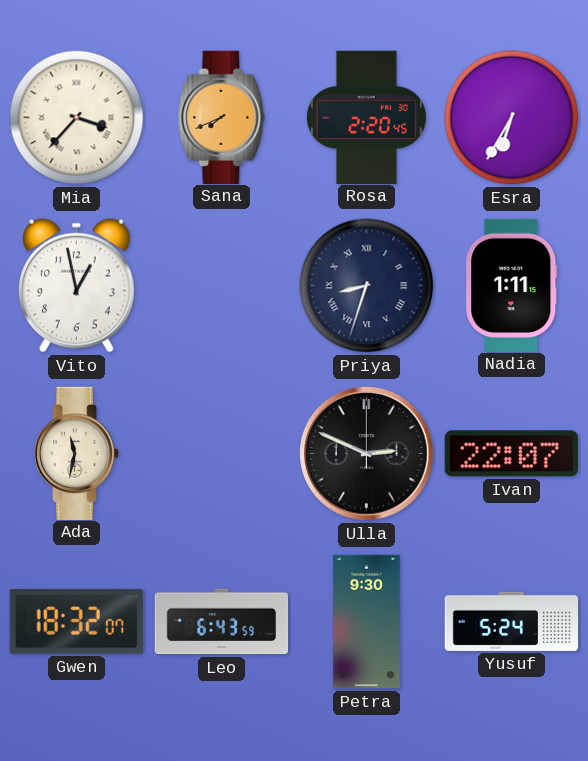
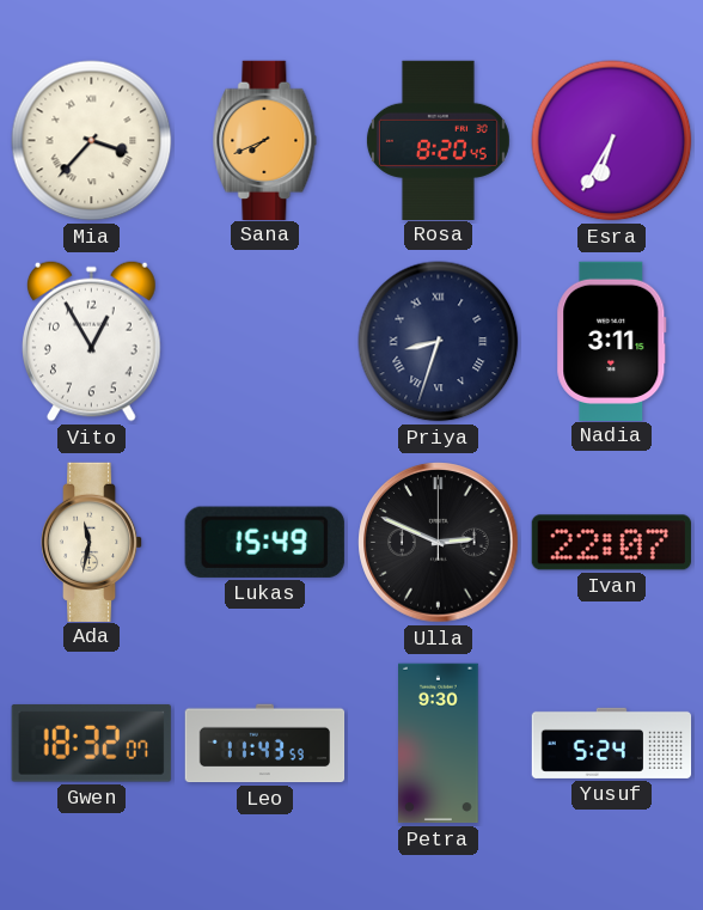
Rosa: 2:20 -> 8:20
Vito: 12:58 -> 12:55
Nadia: 1:11 -> 3:11
Lukas: none -> 15:49
Leo: 6:43 -> 11:43
